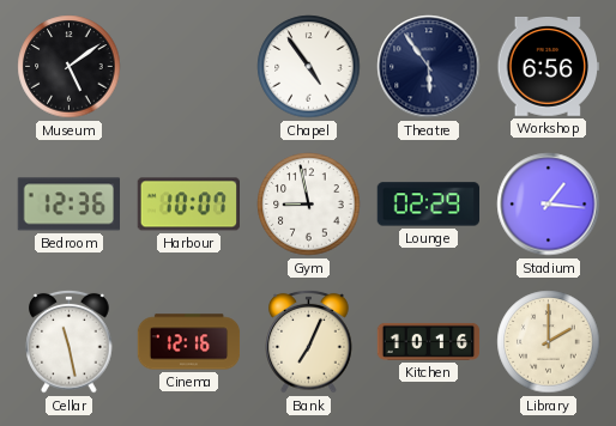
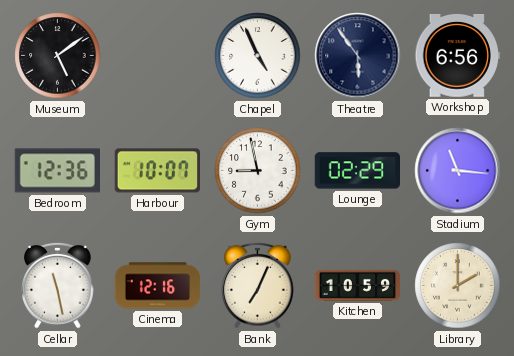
Chapel: 4:54 -> 4:56
Stadium: 1:16 -> 11:16
Kitchen: 10:16 -> 10:59
